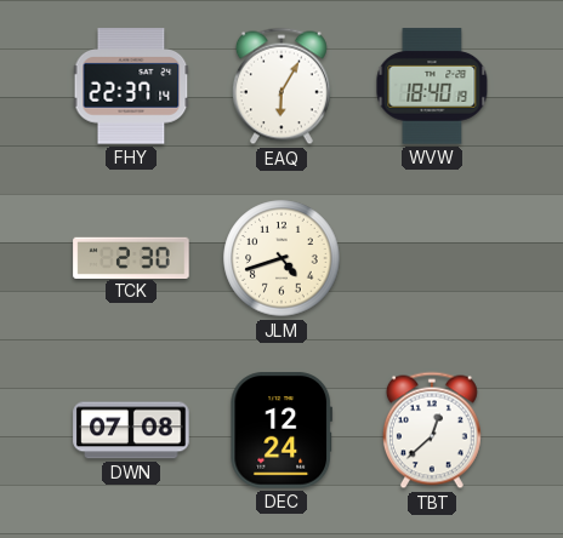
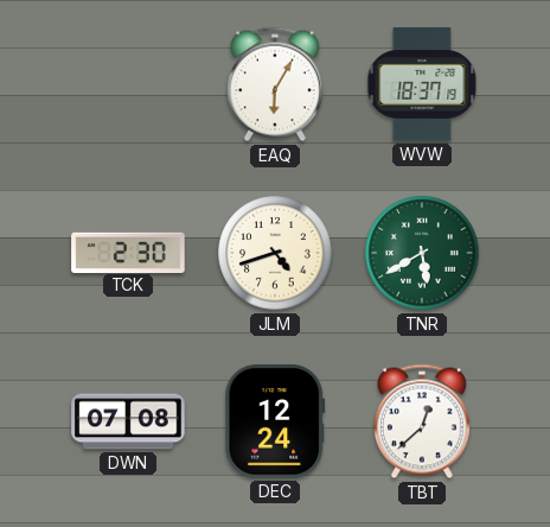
FHY: 22:37 -> none
WVW: 18:40 -> 18:37
TNR: none -> 5:40
